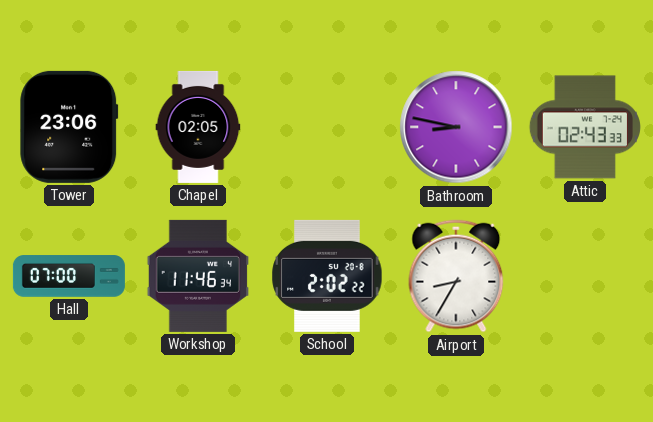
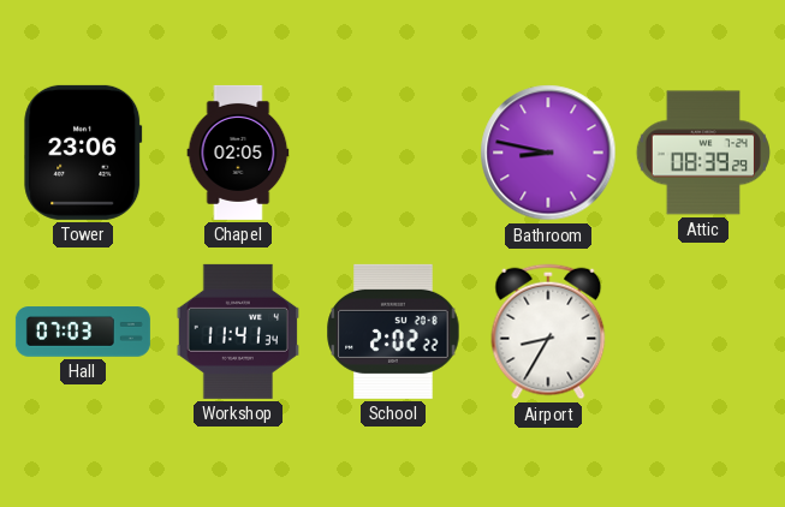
Attic: 02:43 -> 08:39
Hall: 07:00 -> 07:03
Workshop: 11:46 -> 11:41
